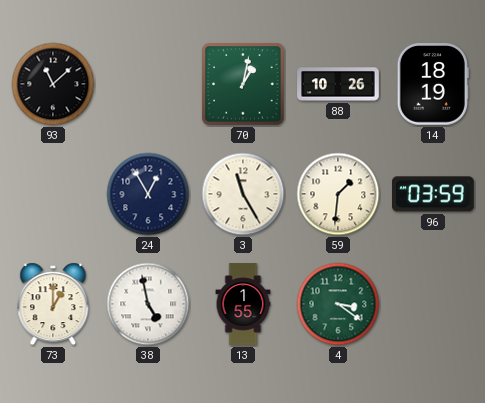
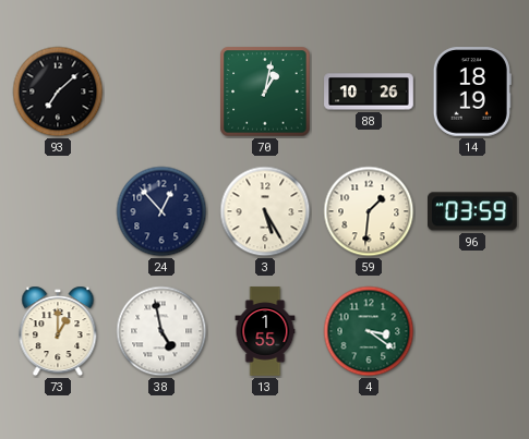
93: 11:08 -> 7:08
24: 12:55 -> 12:53
3: 11:25 -> 5:25
